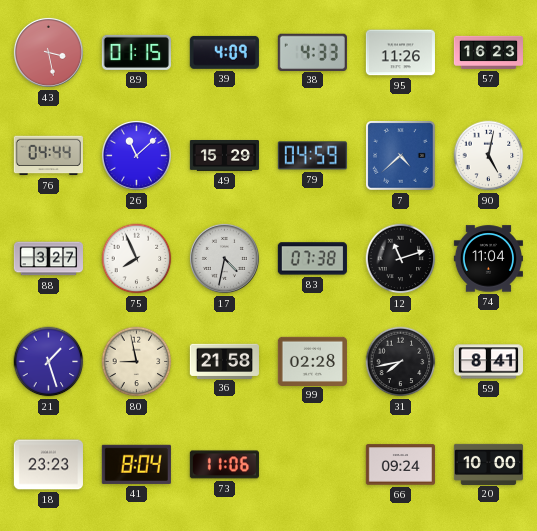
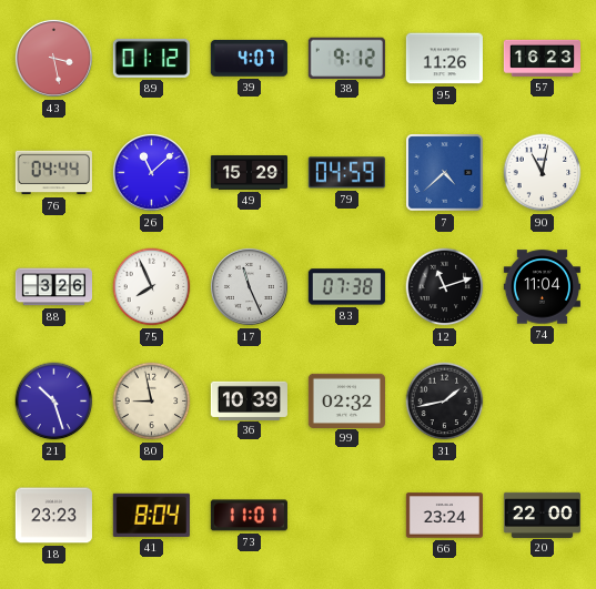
89: 01:15 -> 01:12
39: 4:09 -> 4:07
38: 4:33 -> 9:12
90: 5:02 -> 11:02
88: 3:27 -> 3:26
17: 4:32 -> 11:26
21: 1:27 -> 10:27
36: 21:58 -> 10:39
99: 02:28 -> 02:32
31: 7:43 -> 1:43
59: 8:41 -> none
73: 11:06 -> 11:01
66: 09:24 -> 23:24
20: 10:00 -> 22:00
